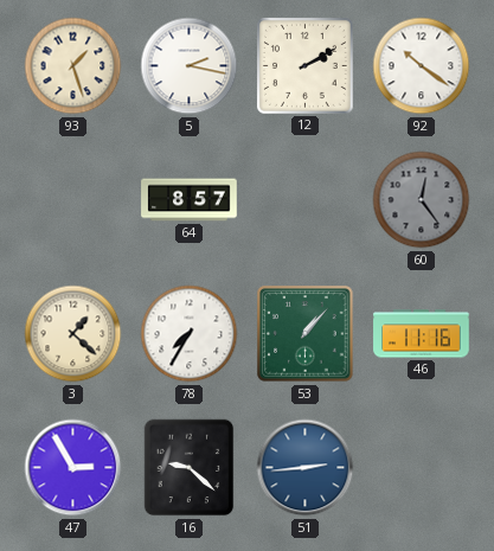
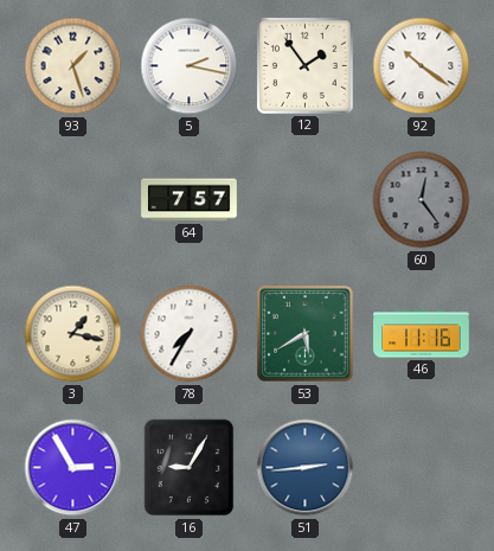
12: 2:10 -> 1:54
64: 8:57 -> 7:57
3: 1:22 -> 1:17
53: 1:07 -> 5:40
16: 9:22 -> 9:05
